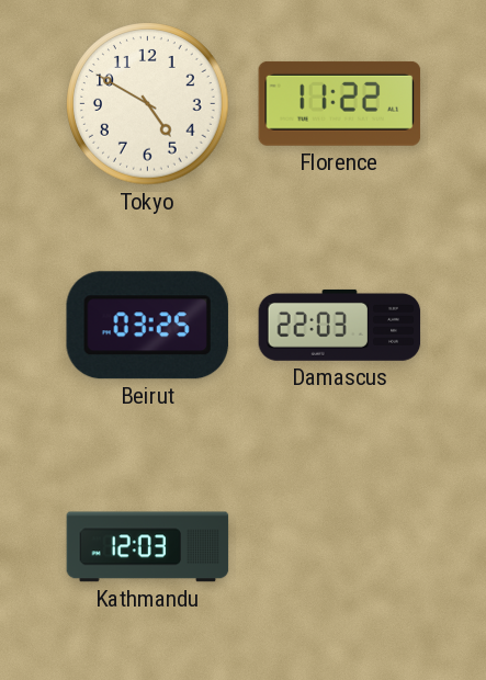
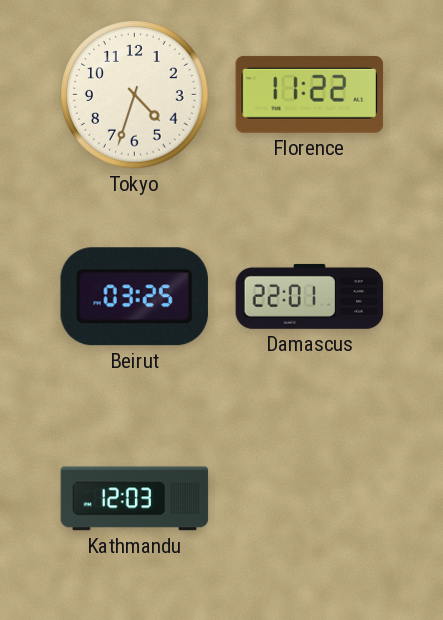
Tokyo: 4:50 -> 4:33
Damascus: 22:03 -> 22:01
